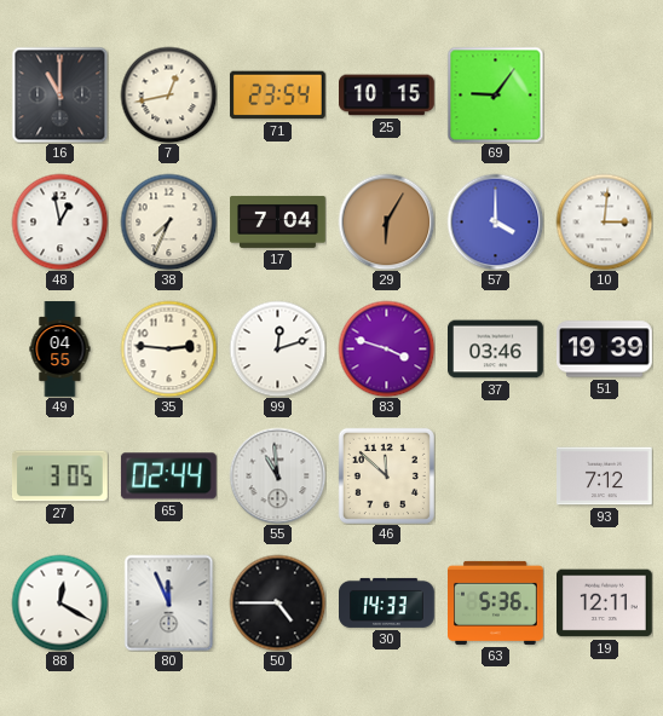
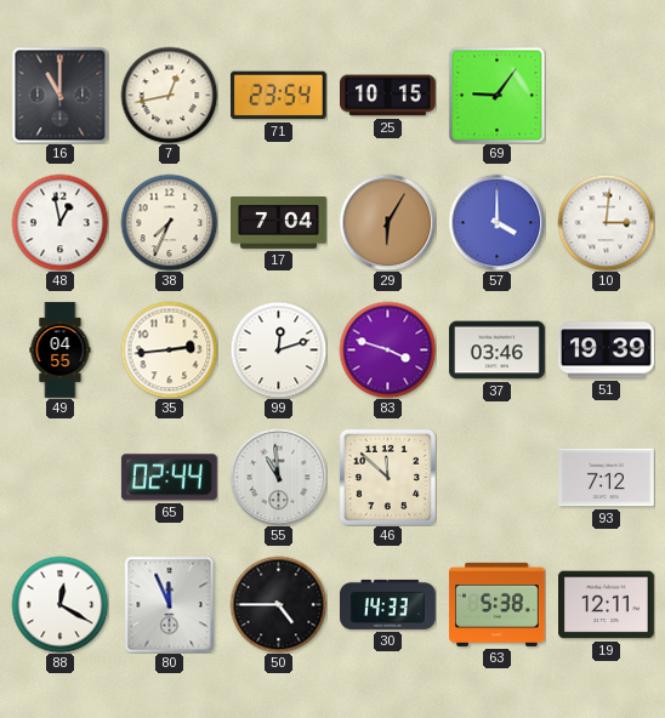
35: 2:46 -> 2:44
27: 3:05 -> none
63: 5:36 -> 5:38
